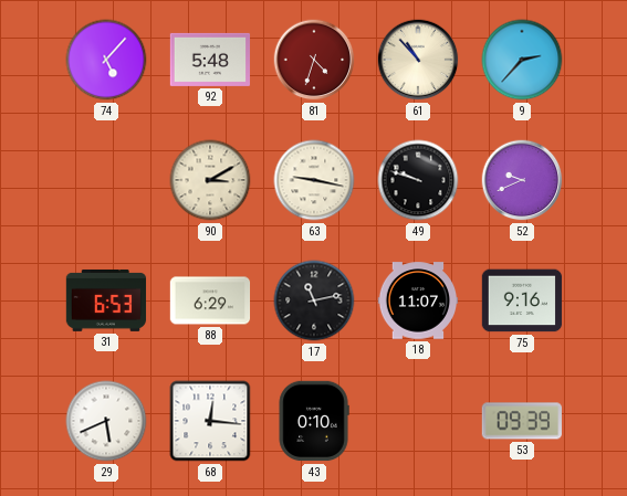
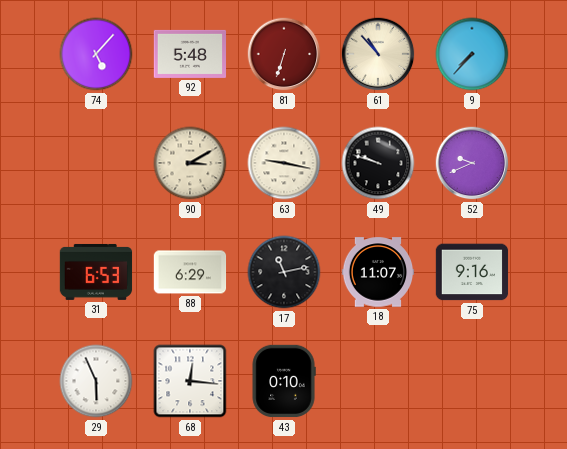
81: 4:33 -> 6:33
9: 2:37 -> 7:37
29: 5:41 -> 5:56
53: 09:39 -> none
